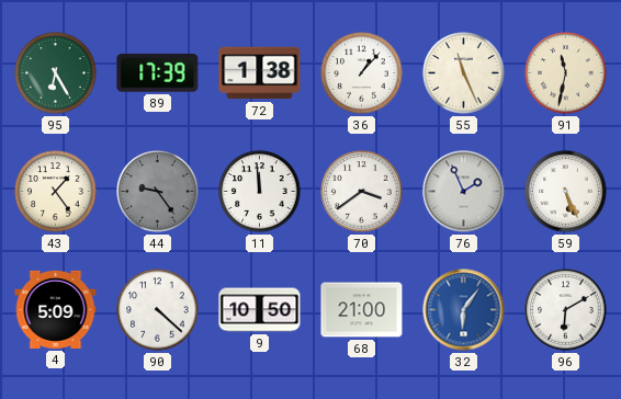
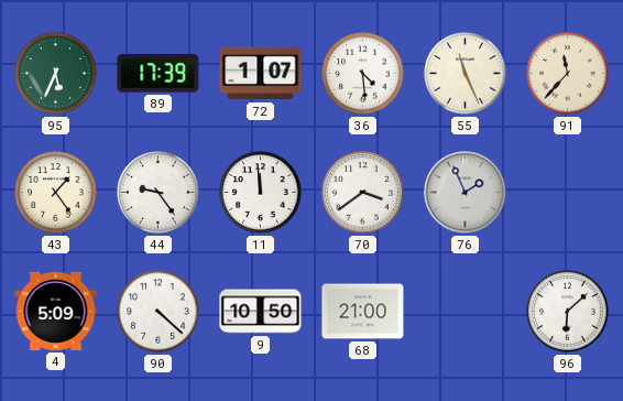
95: 6:25 -> 5:34
72: 1:38 -> 1:07
36: 1:07 -> 4:29
91: 11:32 -> 11:37
44 dial: grey -> white
59: 5:26 -> none
32: 6:06 -> none
96: 6:10 -> 6:08
